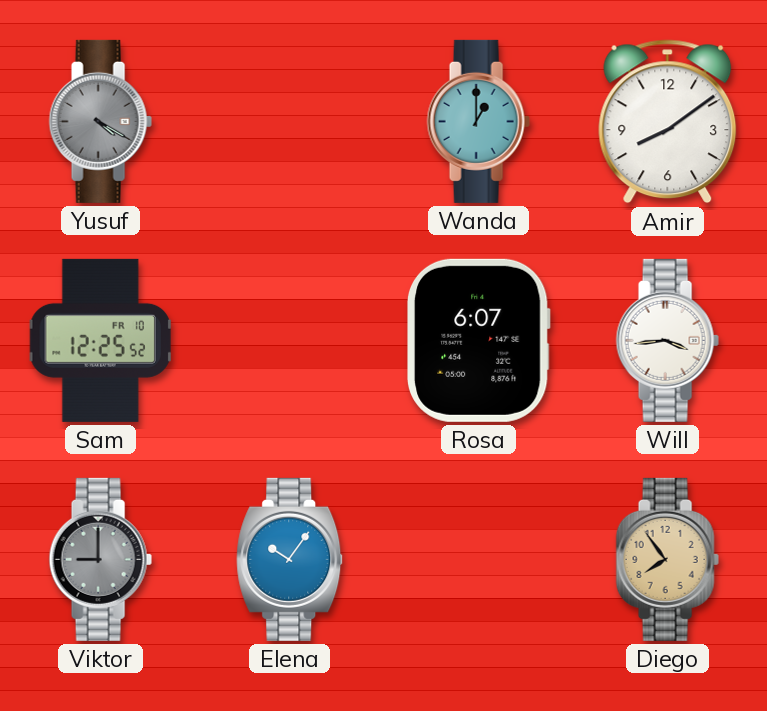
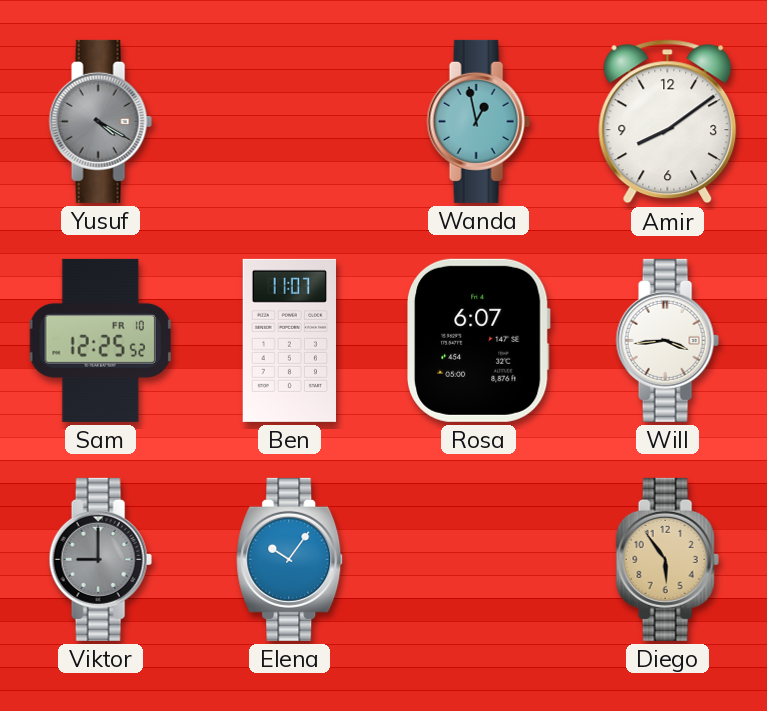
Wanda: 1:00 -> 12:58
Ben: none -> 11:07
Diego: 7:54 -> 5:54
